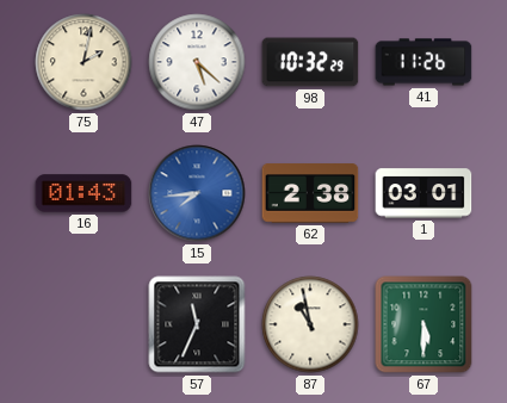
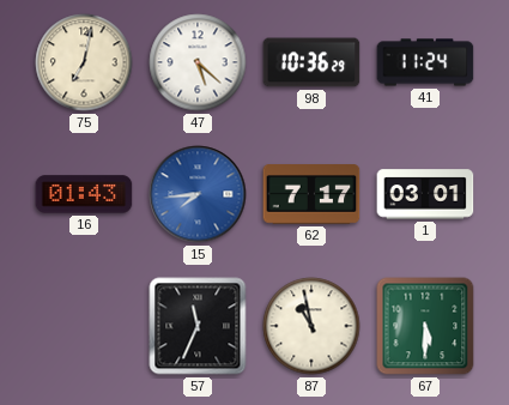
75: 2:02 -> 7:02
98: 10:32 -> 10:36
41: 11:26 -> 11:24
62: 2:38 -> 7:17
